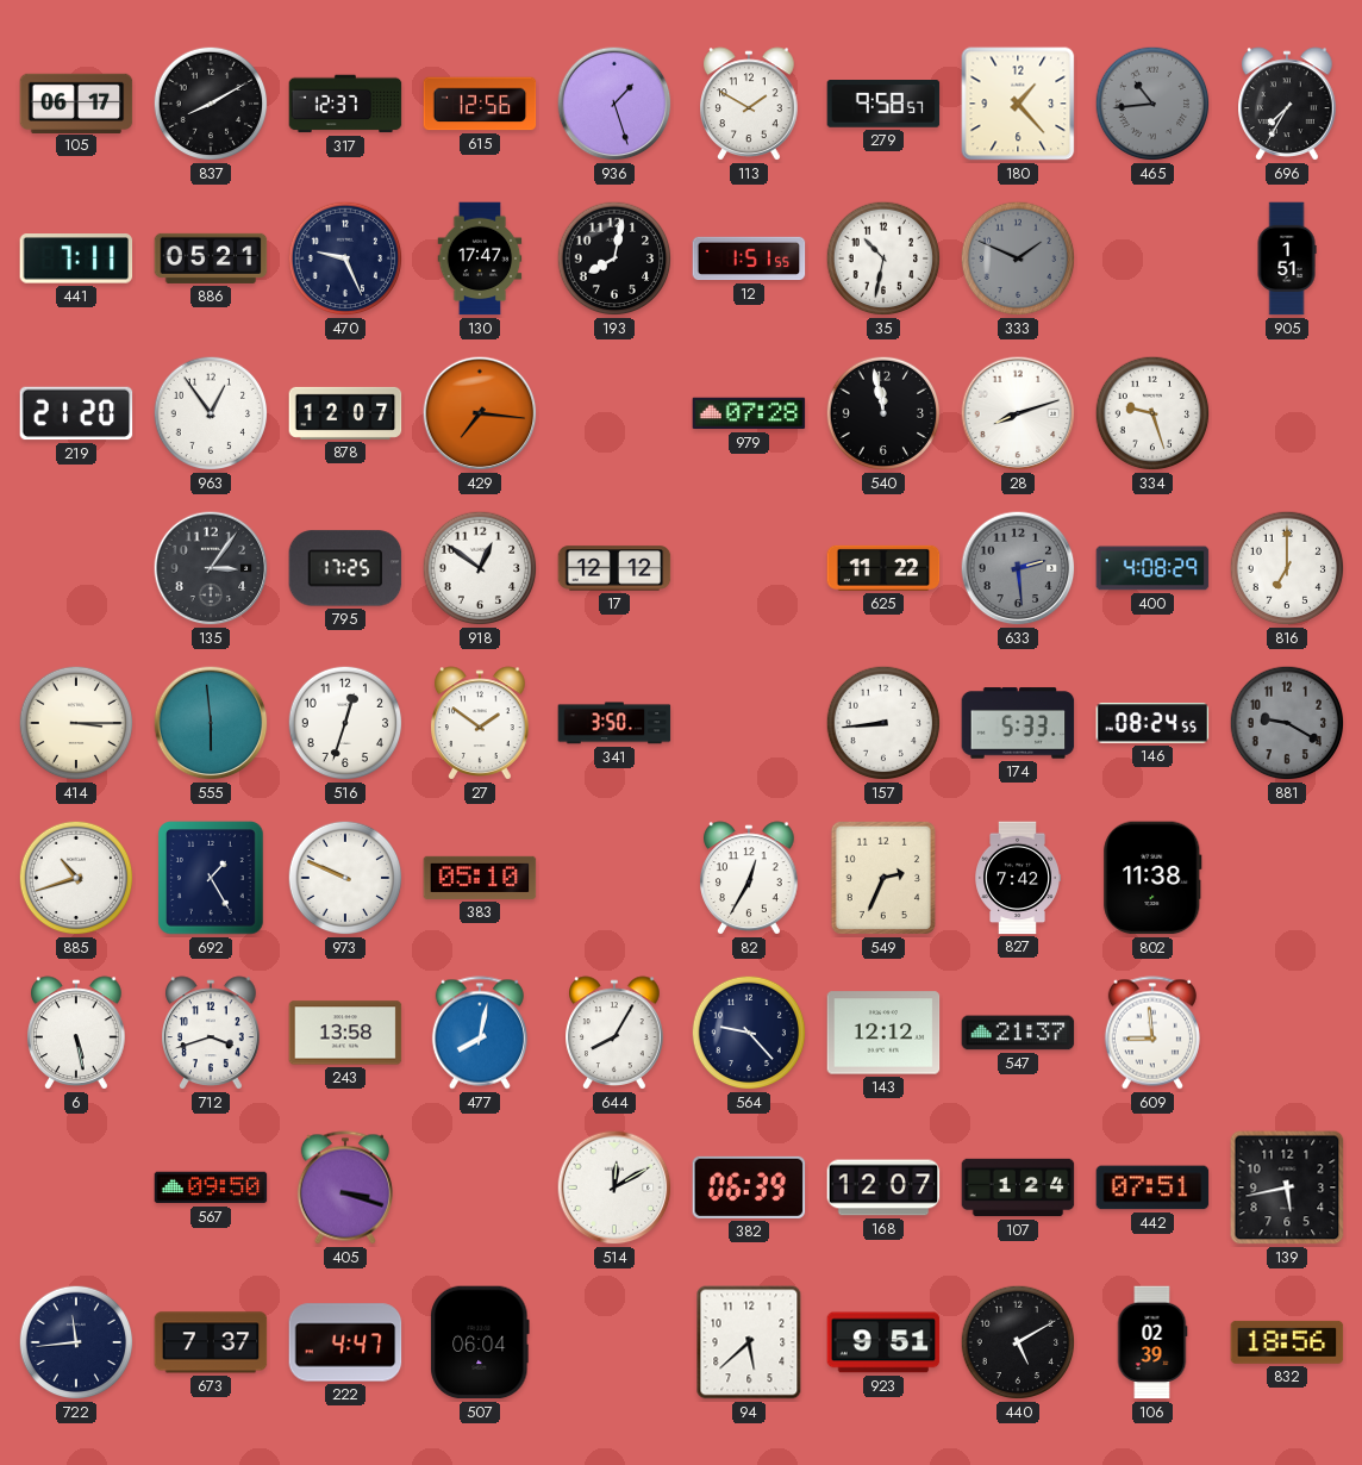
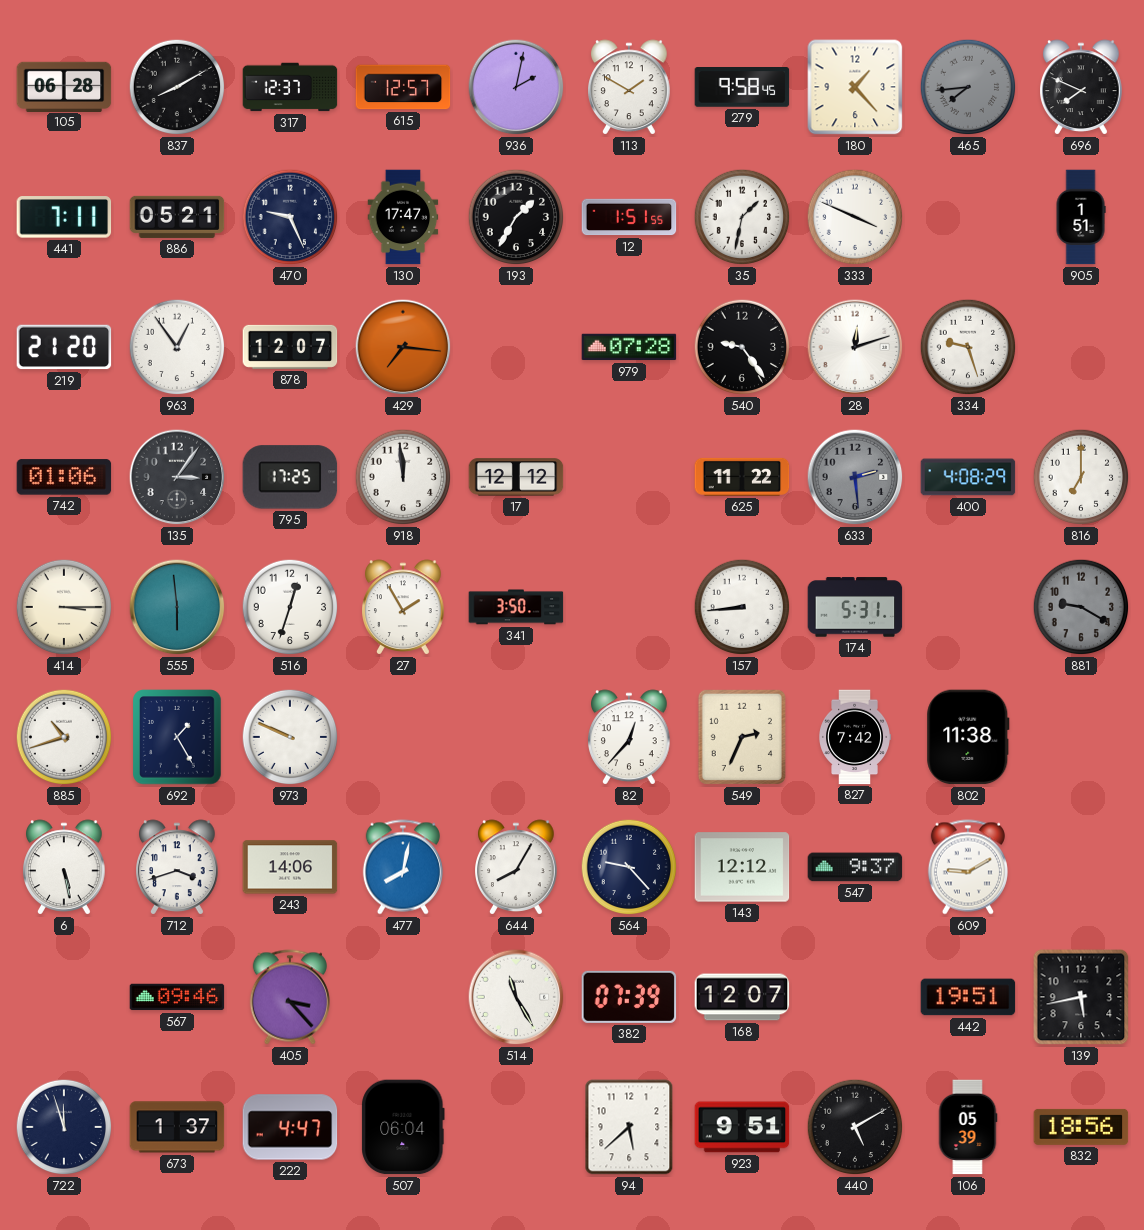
105: 06:17 -> 06:28
615: 12:56 -> 12:57
936: 1:27 -> 2:02
279: 9:58:57 -> 9:58:45
465: 10:44 -> 7:44
696: 7:35 -> 7:49
193: 8:02 -> 1:35
35: 10:32 -> 1:32
333: 1:49 -> 3:49
333 dial: grey -> white
540: 11:58 -> 9:24
28: 8:12 -> 12:12
742: none -> 01:06
918: 12:51 -> 11:59
27: 1:51 -> 1:55
174: 5:33 -> 5:31
146: 08:24 -> none
383: 05:10 -> none
82: 12:35 -> 12:37
243: 13:58 -> 14:06
547: 21:37 -> 9:37
609: 8:59 -> 9:10
567: 09:50 -> 09:46
405: 3:18 -> 3:23
514: 12:10 -> 11:25
382: 06:39 -> 07:39
107: 1:24 -> none
442: 07:51 -> 19:51
722: 11:44 -> 11:57
673: 7:37 -> 1:37
106: 02:39 -> 05:39
